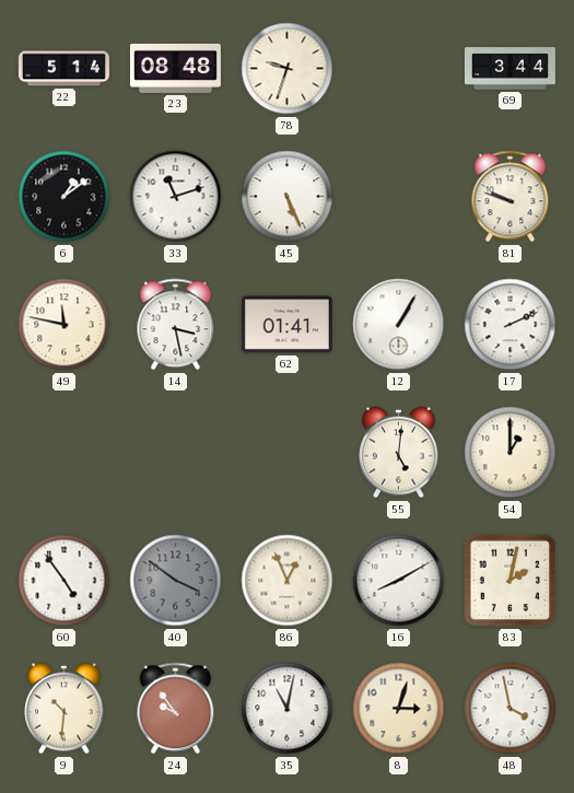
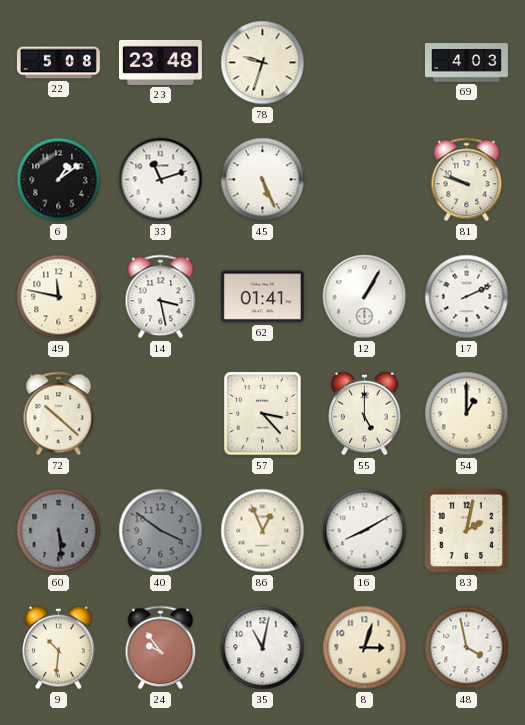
22: 5:14 -> 5:08
23: 08:48 -> 23:48
69: 3:44 -> 4:03
72: none -> 10:22
57: none -> 3:23
55: 5:01 -> 5:00
60: 4:54 -> 5:29
60 dial: white -> grey
